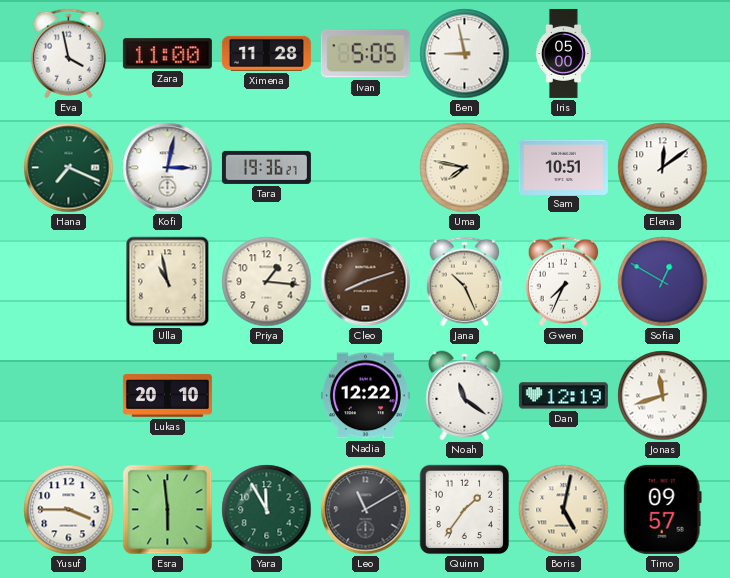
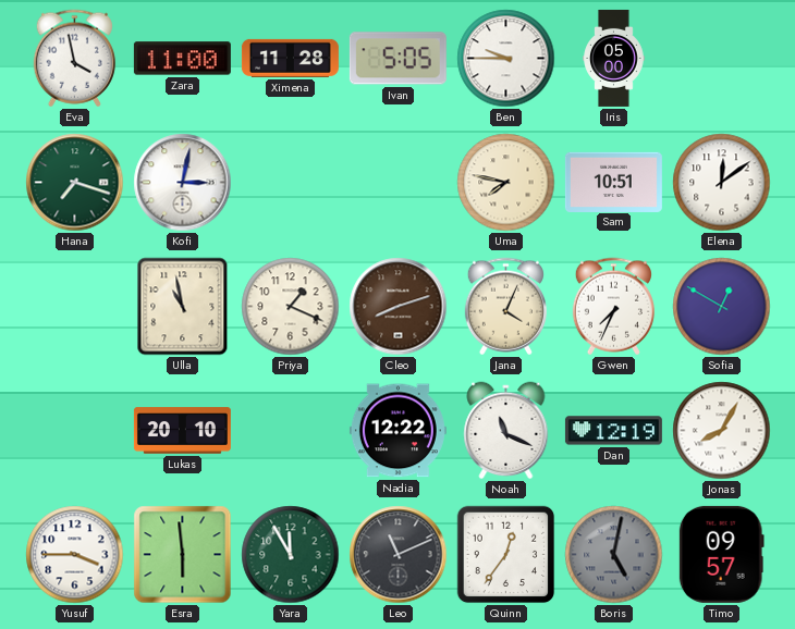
Ben: 8:58 -> 9:45
Hana: 7:19 -> 7:18
Tara: 19:36 -> none
Priya: 1:16 -> 1:19
Jana: 10:26 -> 4:04
Noah: 11:21 -> 11:19
Jonas: 11:42 -> 8:05
Leo: 11:10 -> 11:11
Quinn: 1:36 -> 12:36
Boris dial: cream -> grey
